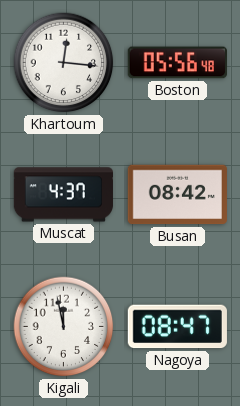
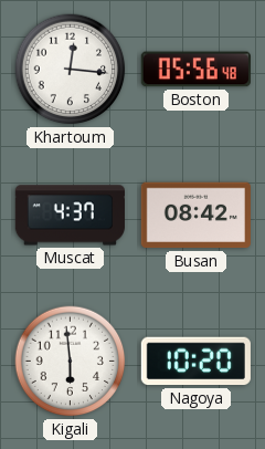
Kigali: 11:58 -> 5:59
Nagoya: 08:47 -> 10:20
